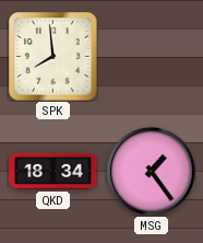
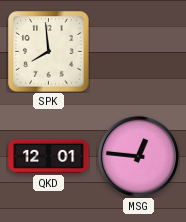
QKD: 18:34 -> 12:01
MSG: 1:24 -> 12:46
